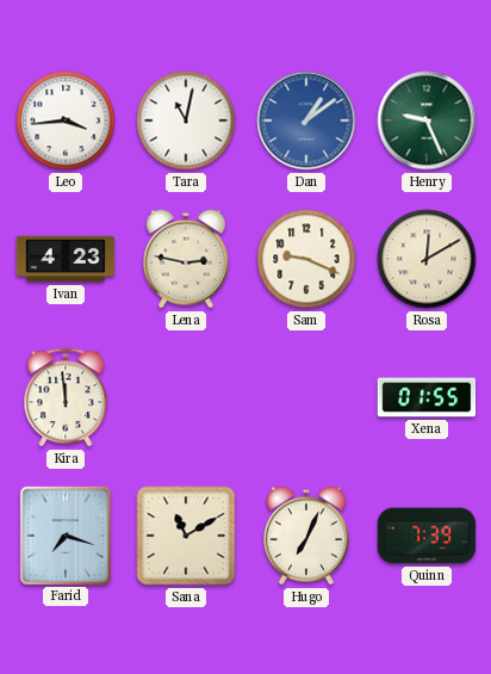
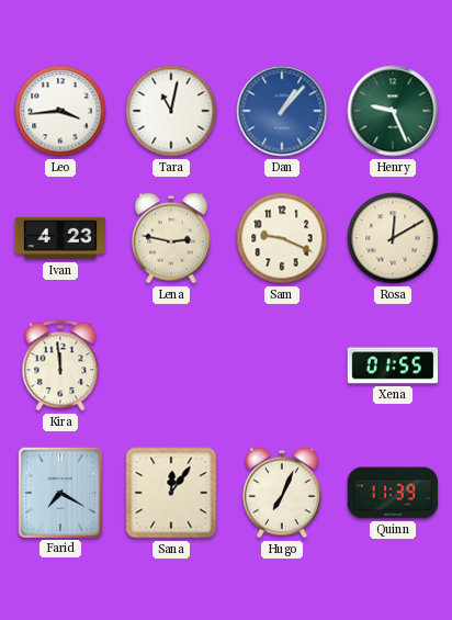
Dan: 1:09 -> 1:07
Farid: 7:18 -> 7:20
Sana: 11:10 -> 12:06
Quinn: 7:39 -> 11:39
